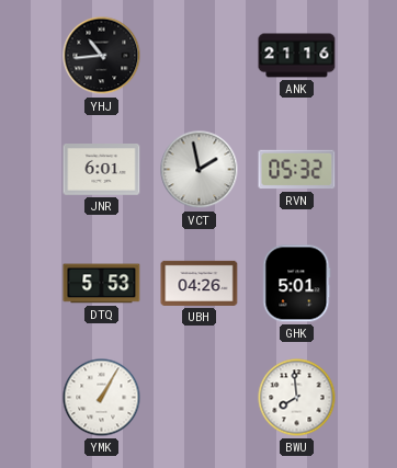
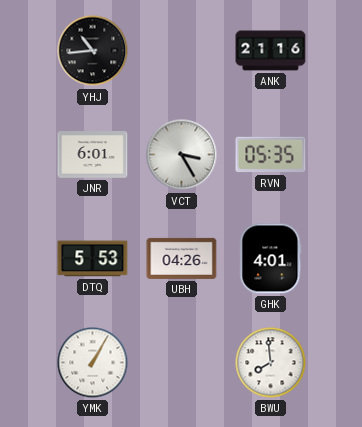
VCT: 1:58 -> 3:25
RVN: 05:32 -> 05:35
GHK: 5:01 -> 4:01
